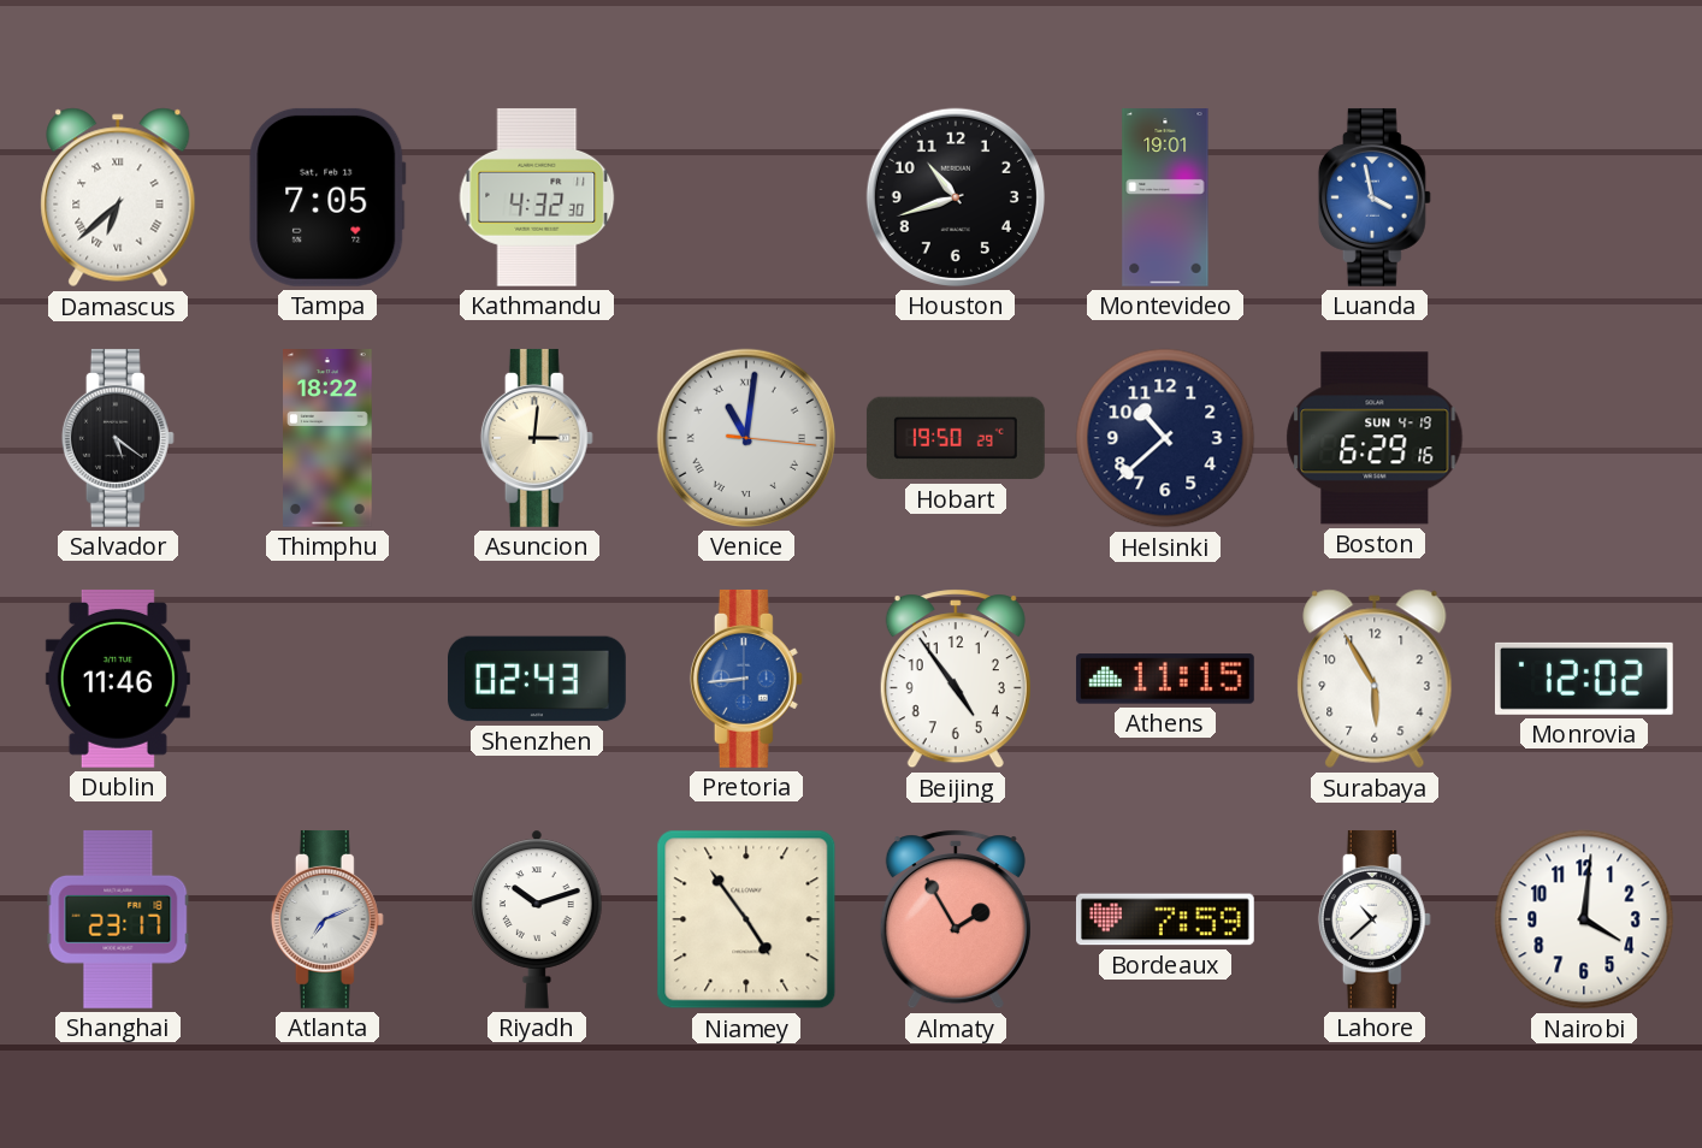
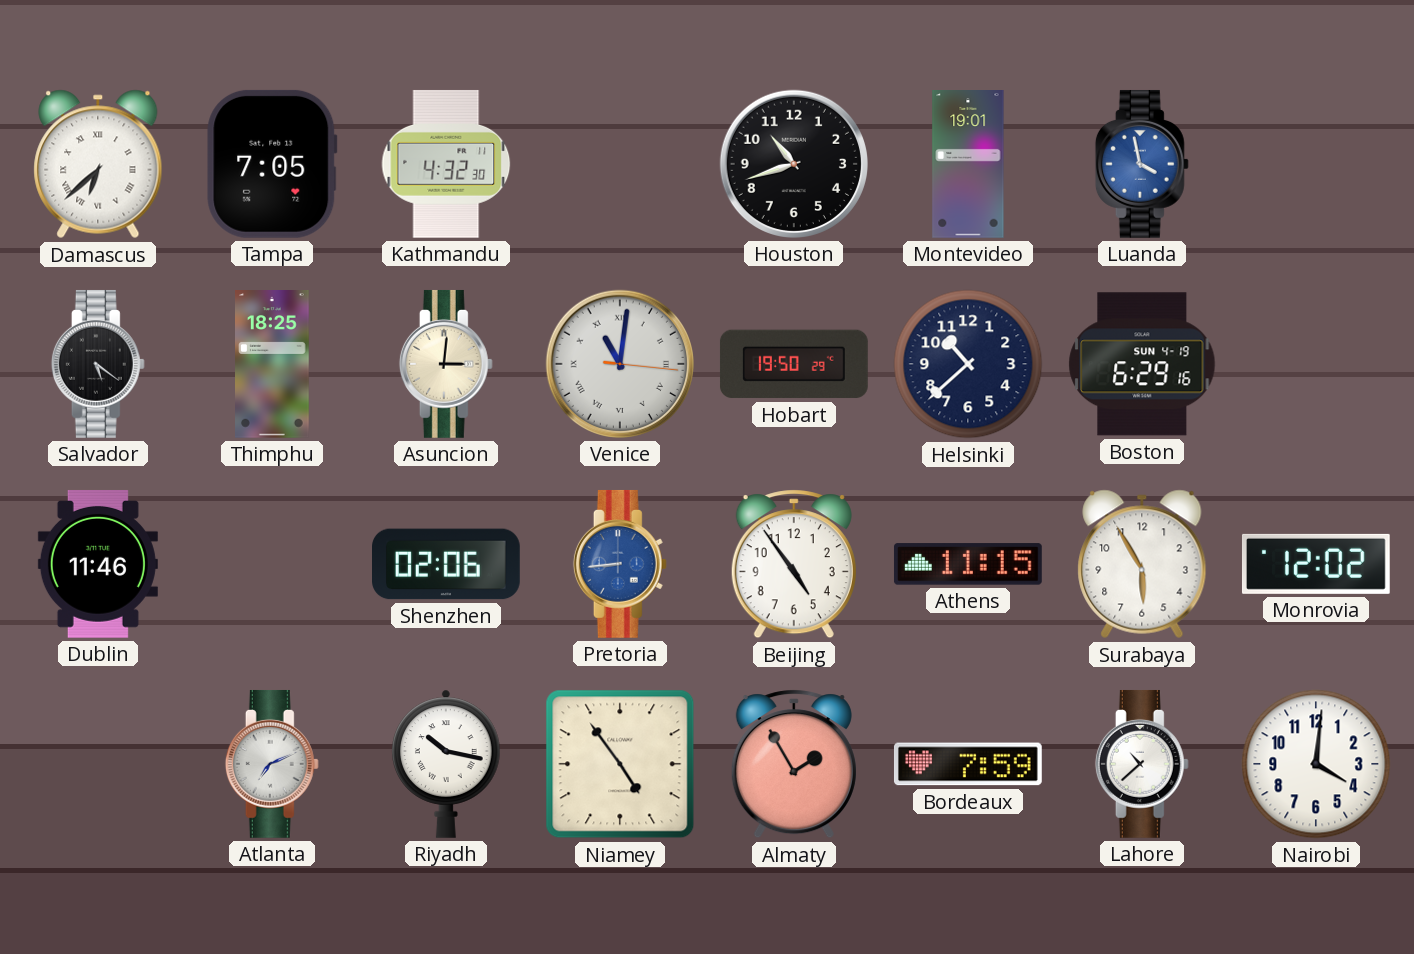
Thimphu: 18:22 -> 18:25
Shenzhen: 02:43 -> 02:06
Shanghai: 23:17 -> none
Riyadh: 10:12 -> 10:17
